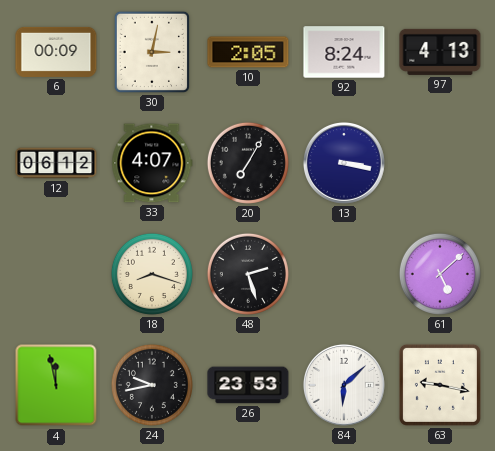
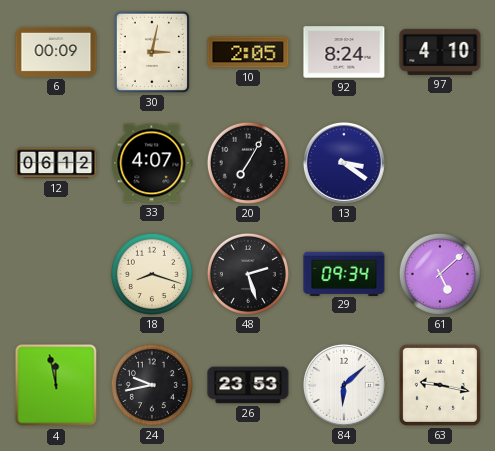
97: 4:13 -> 4:10
13: 3:17 -> 3:21
29: none -> 09:34
